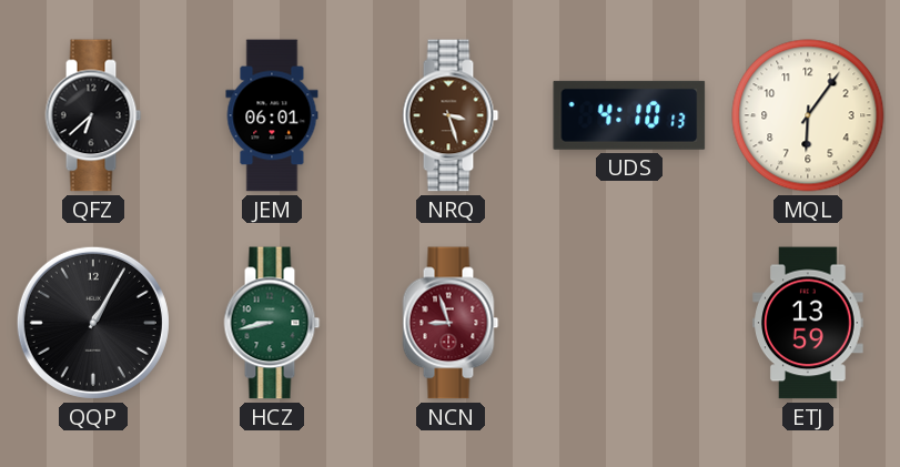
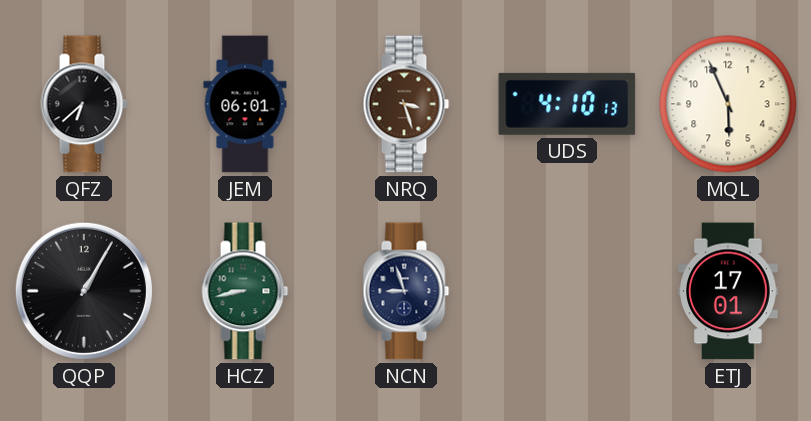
MQL: 6:06 -> 5:56
NCN dial: burgundy -> navy
ETJ: 13:59 -> 17:01
